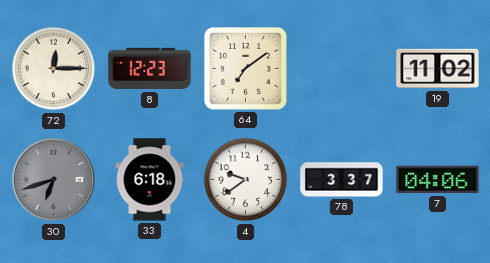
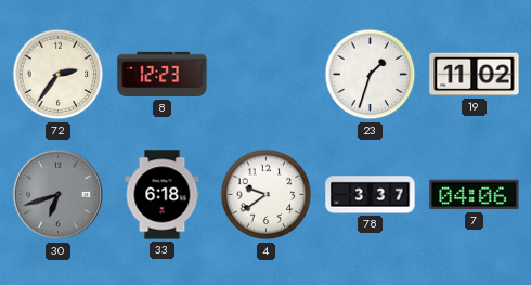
72: 12:15 -> 2:36
64: 7:09 -> none
23: none -> 1:33
